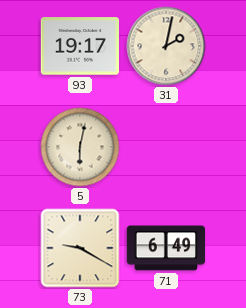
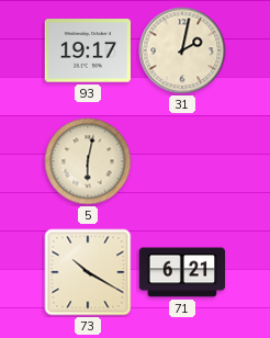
73: 9:20 -> 10:20
71: 6:49 -> 6:21
